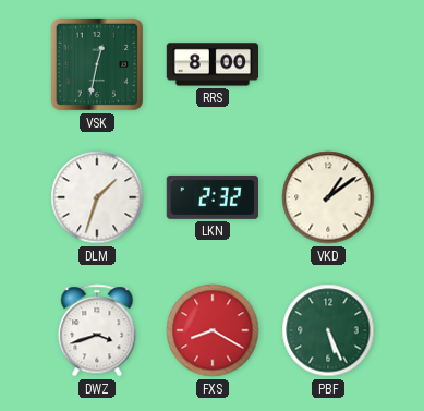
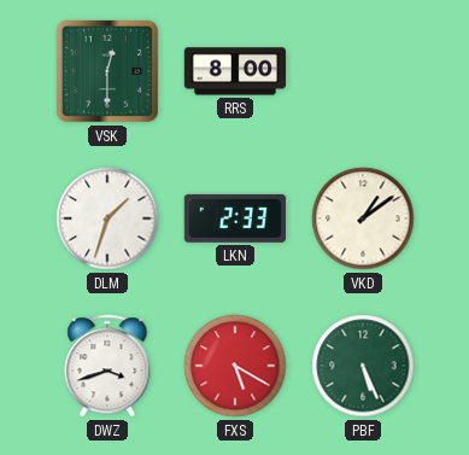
VSK: 12:32 -> 12:30
LKN: 2:32 -> 2:33
FXS: 8:20 -> 5:20
